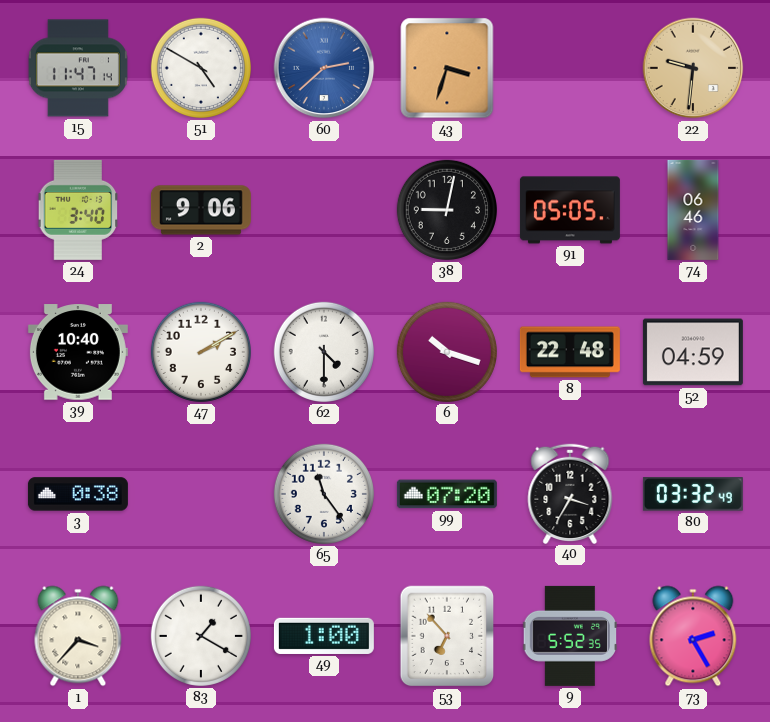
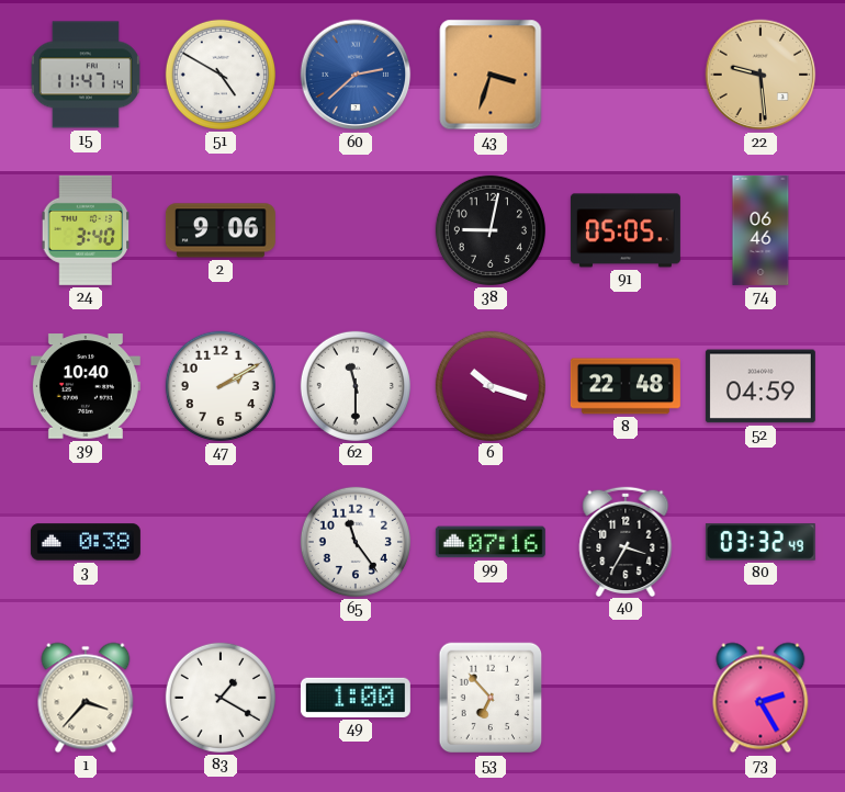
22: 9:31 -> 9:29
62: 4:30 -> 11:30
99: 07:20 -> 07:16
9: 5:52 -> none
